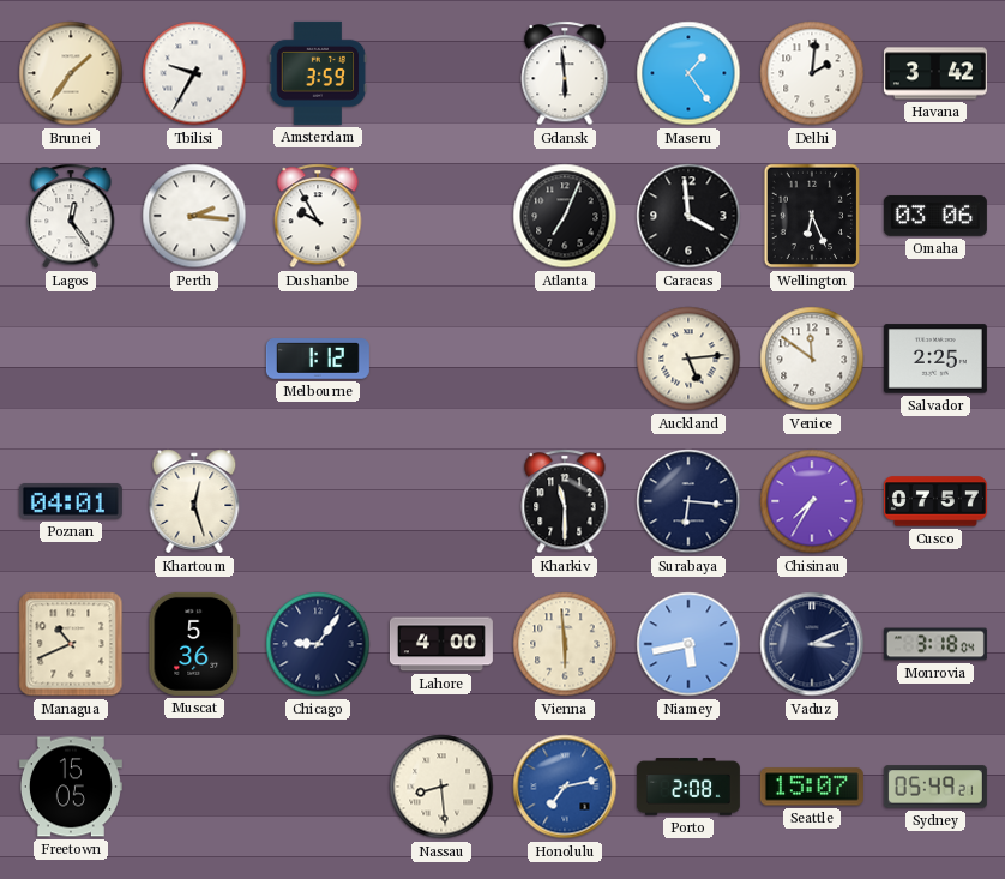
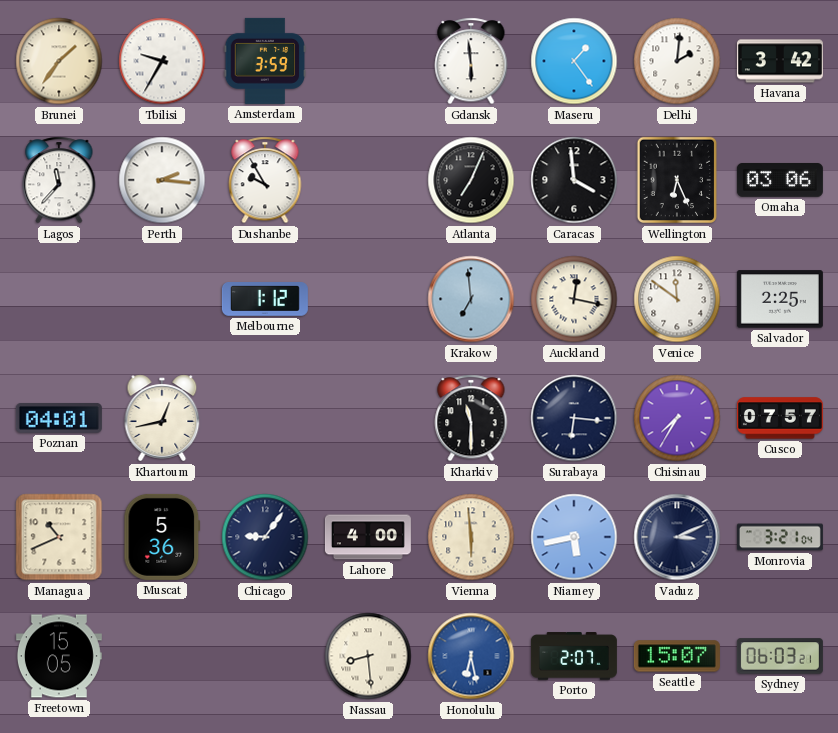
Lagos: 12:24 -> 11:37
Krakow: none -> 6:59
Auckland: 5:14 -> 12:17
Khartoum: 12:27 -> 12:43
Monrovia: 3:18 -> 3:21
Honolulu: 7:13 -> 6:28
Porto: 2:08 -> 2:07
Sydney: 05:49 -> 06:03
